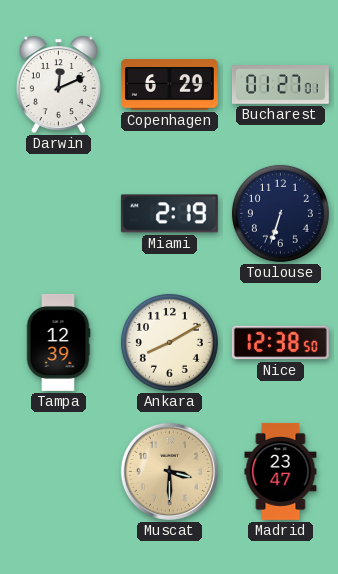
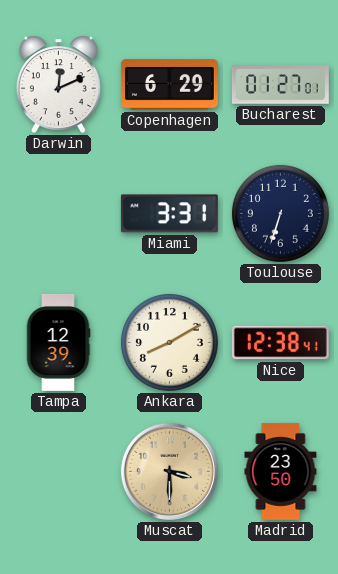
Miami: 2:19 -> 3:31
Nice: 12:38:50 -> 12:38:41
Madrid: 23:47 -> 23:50
